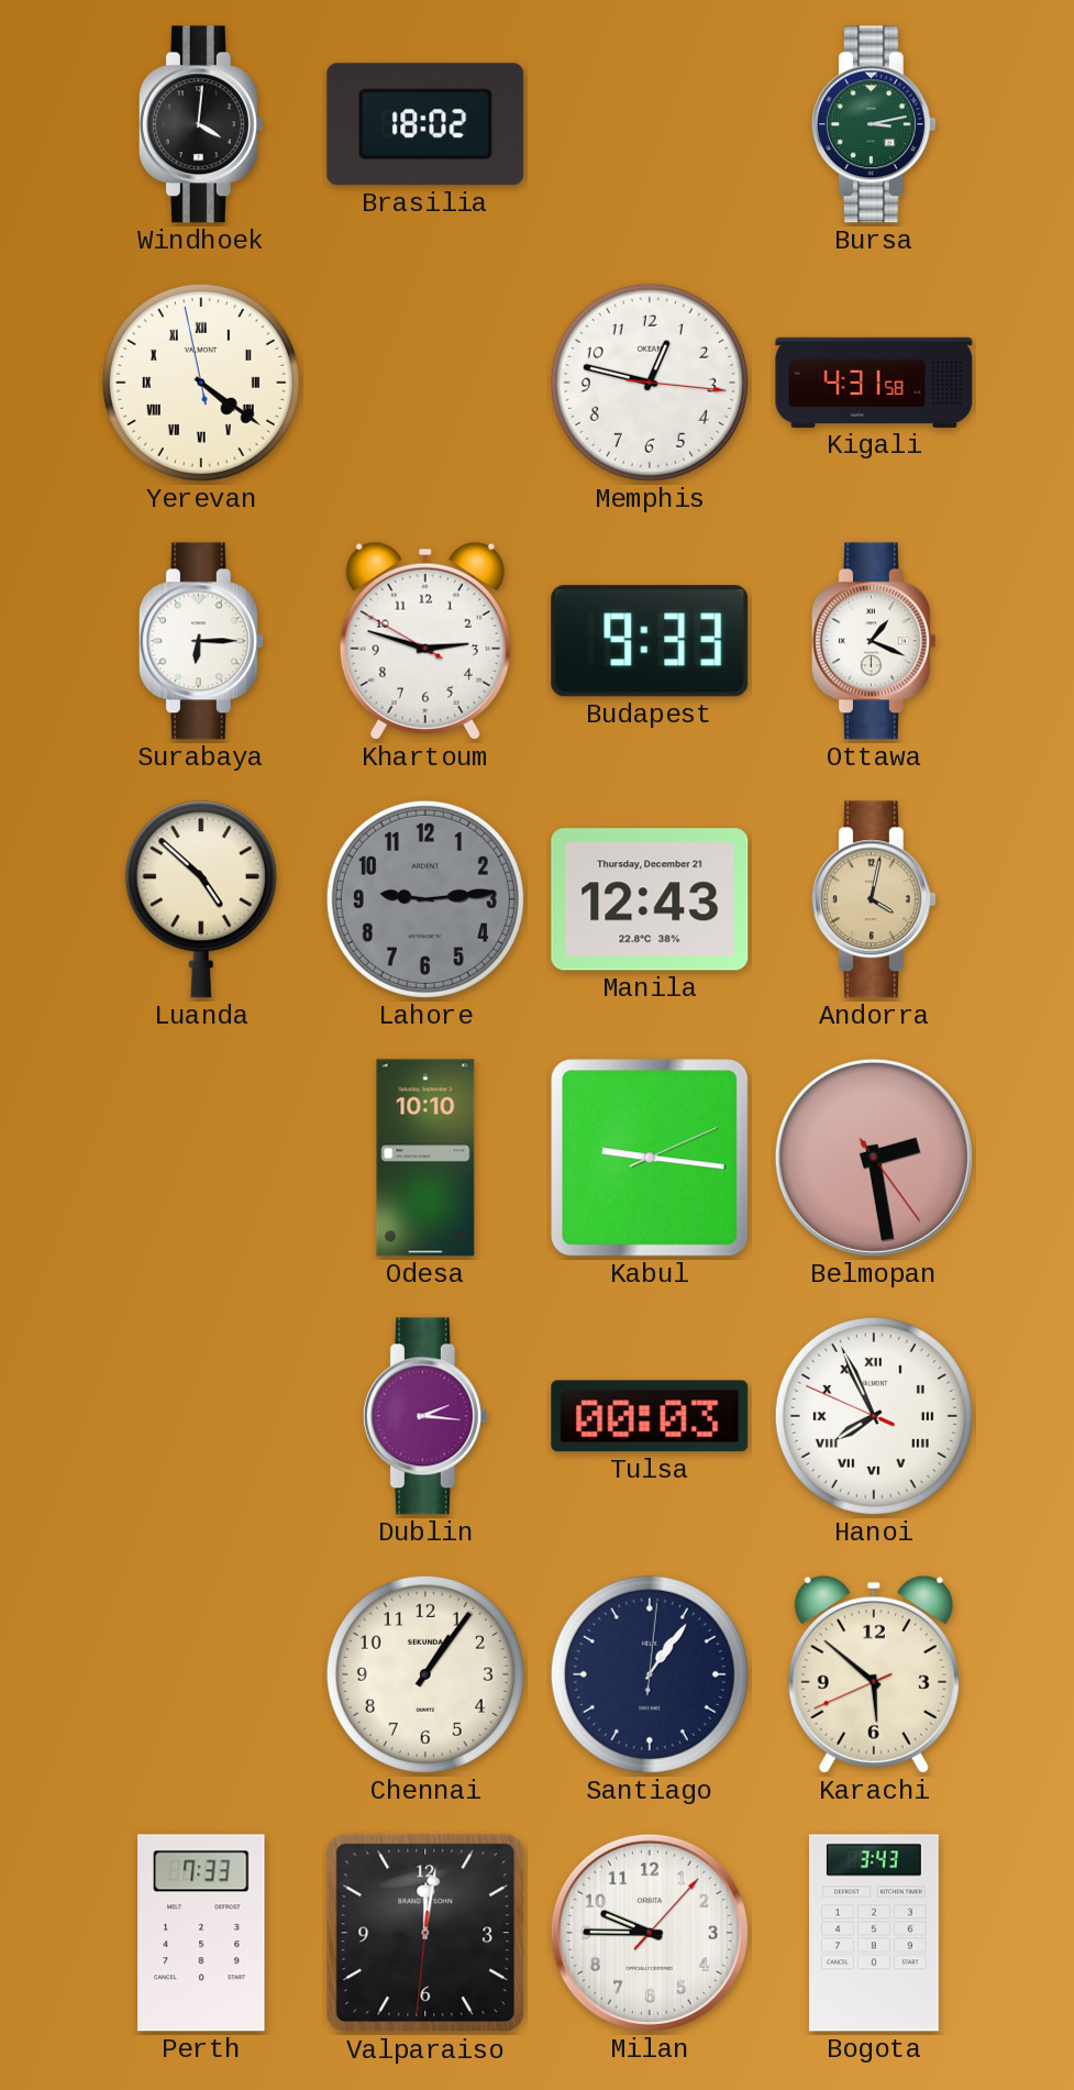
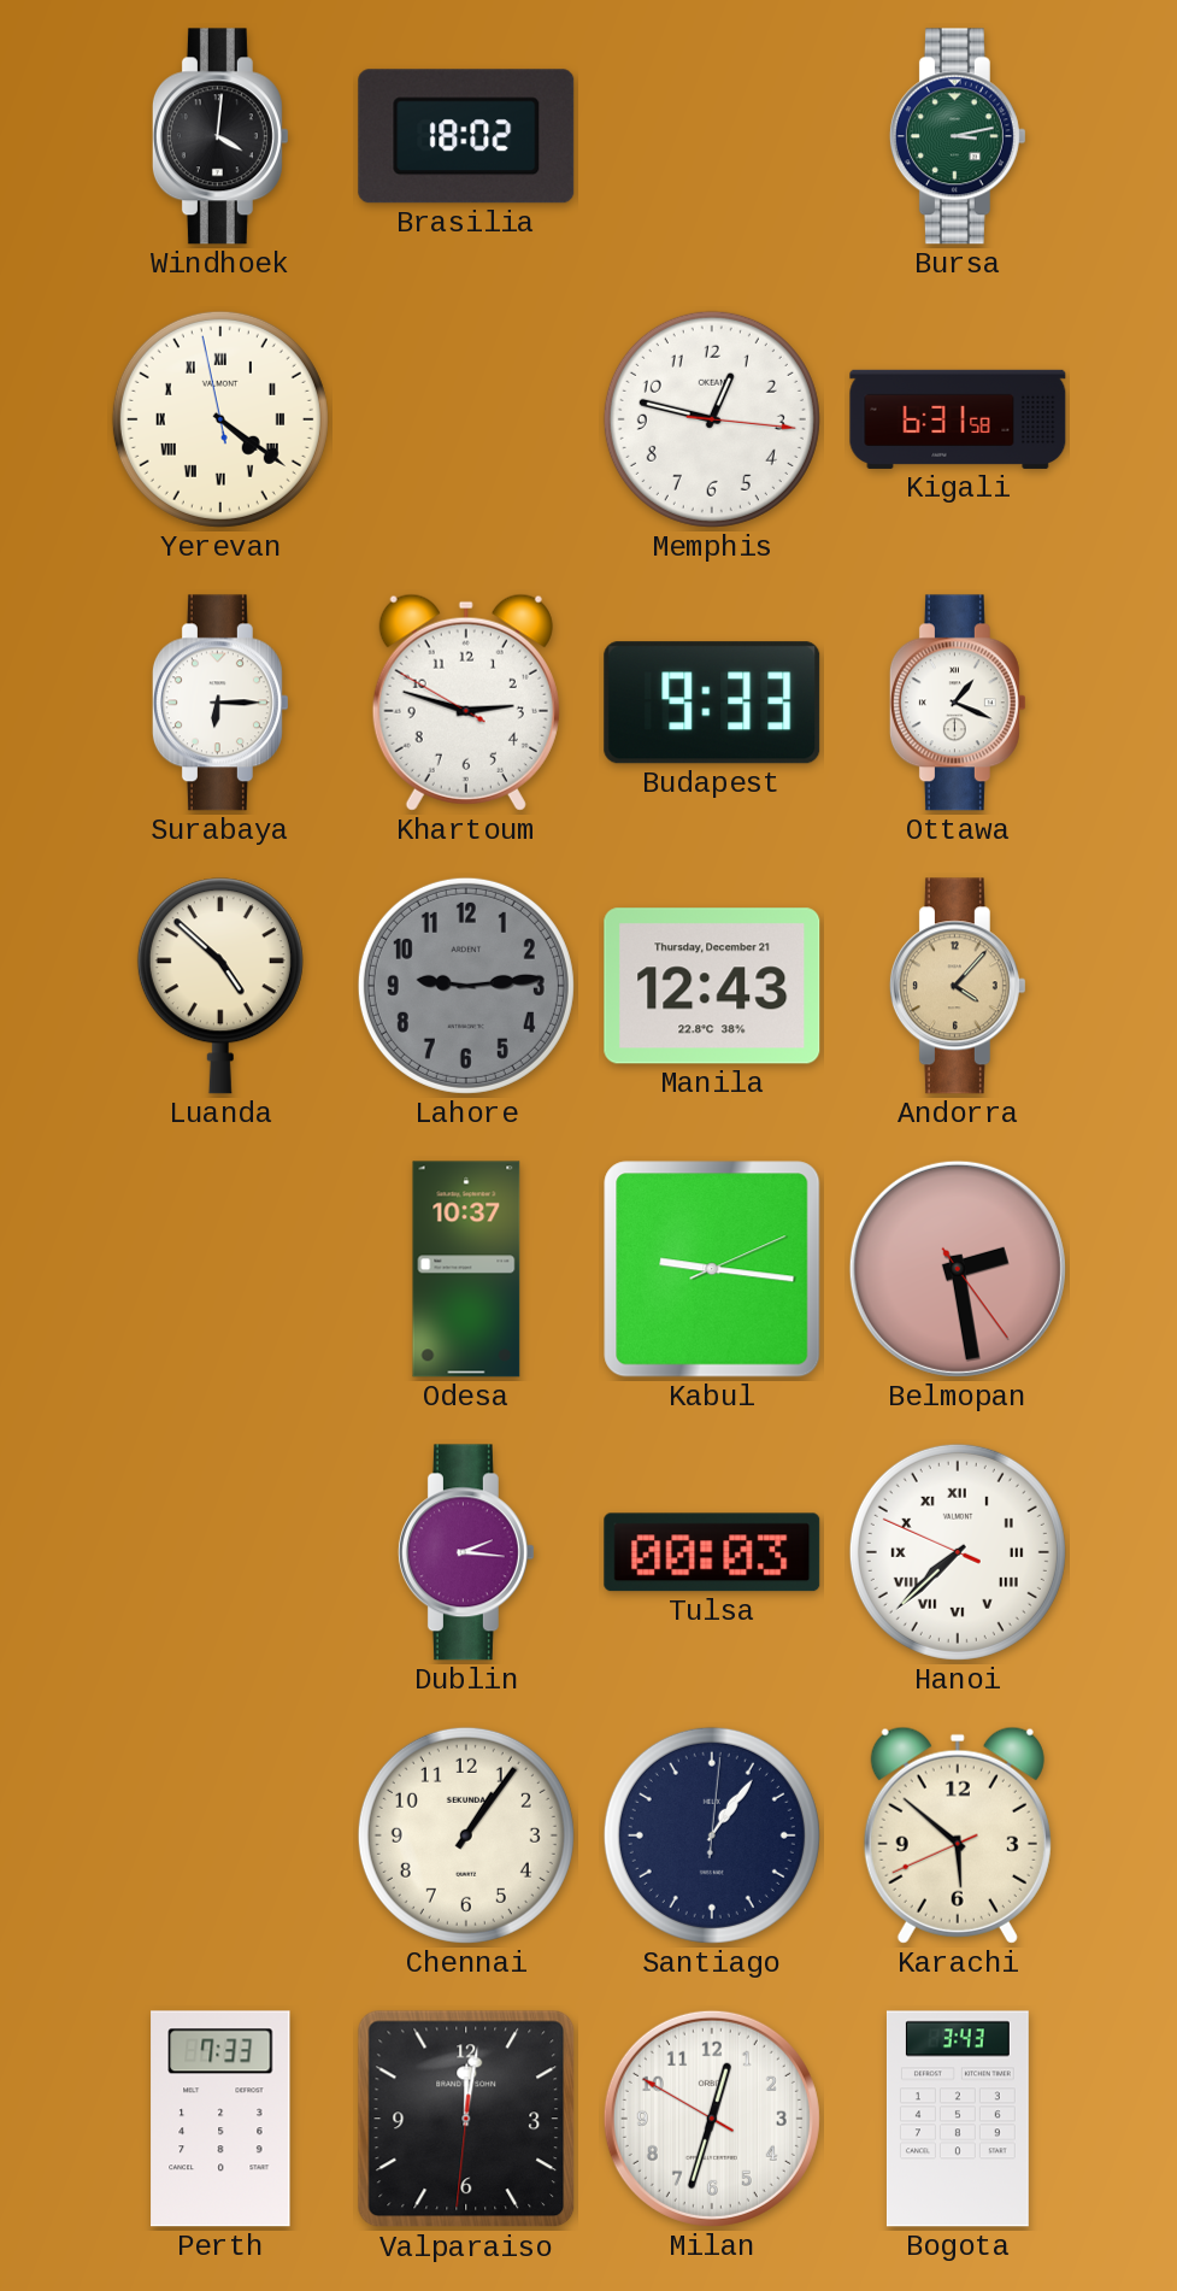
Kigali: 4:31 -> 6:31
Andorra: 4:02 -> 4:07
Odesa: 10:10 -> 10:37
Hanoi: 7:55 -> 7:37
Milan: 9:45 -> 12:32
